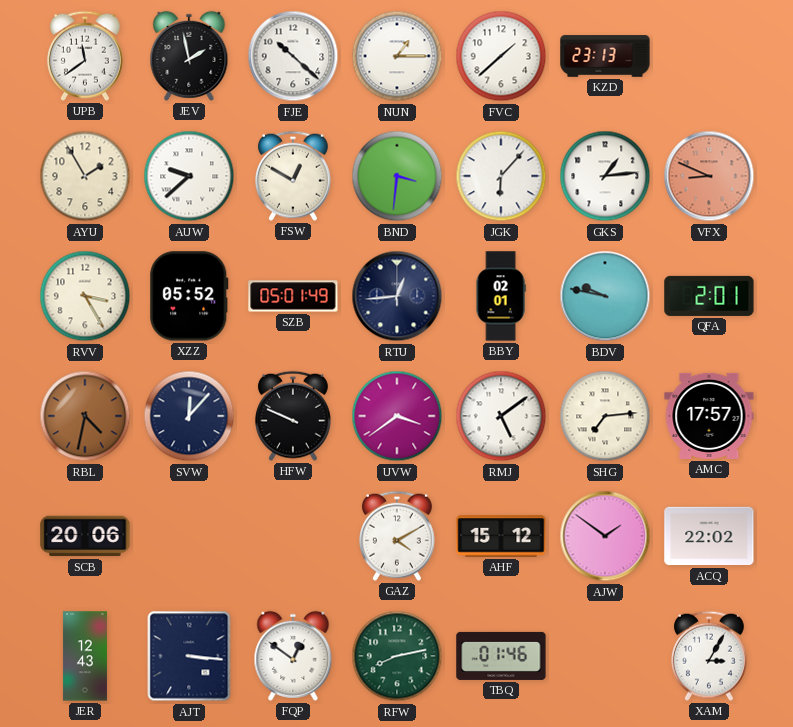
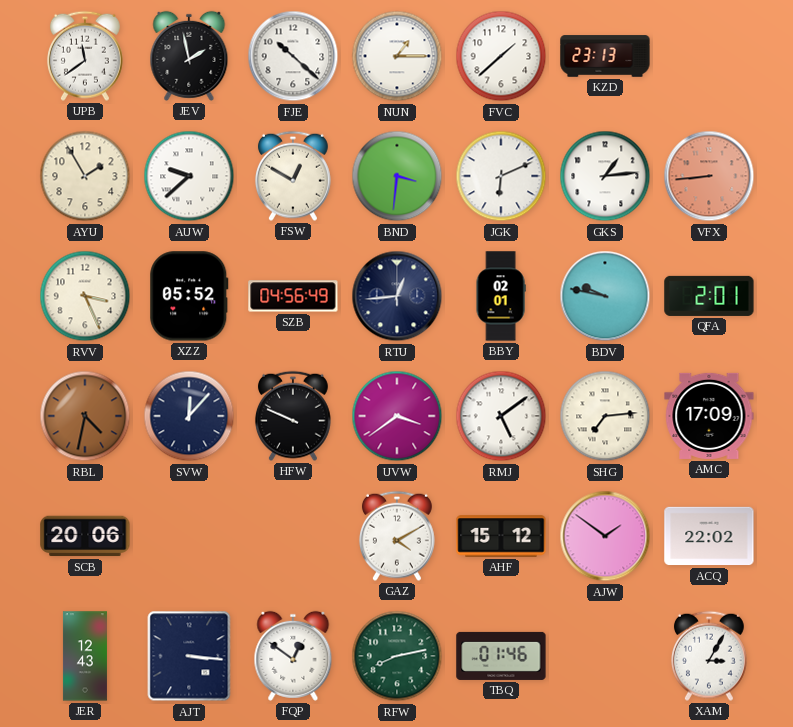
JGK: 6:07 -> 6:11
VFX: 8:49 -> 8:44
RVV: 3:25 -> 3:26
SZB: 05:01 -> 04:56
AMC: 17:57 -> 17:09
